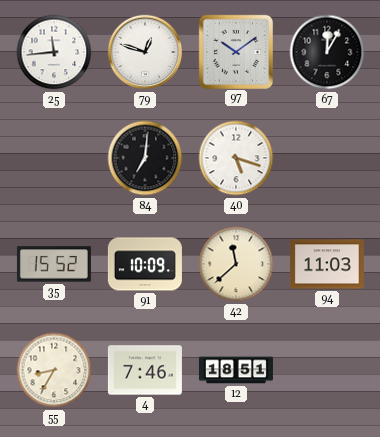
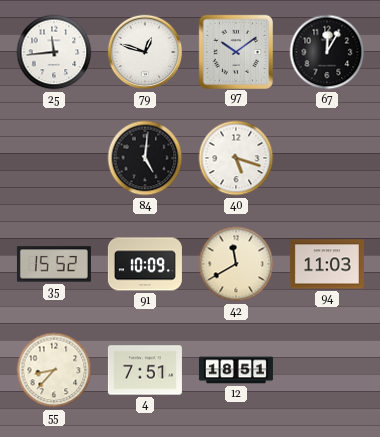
84: 7:01 -> 5:01
42: 11:38 -> 11:40
55: 8:35 -> 8:37
4: 7:46 -> 7:51
